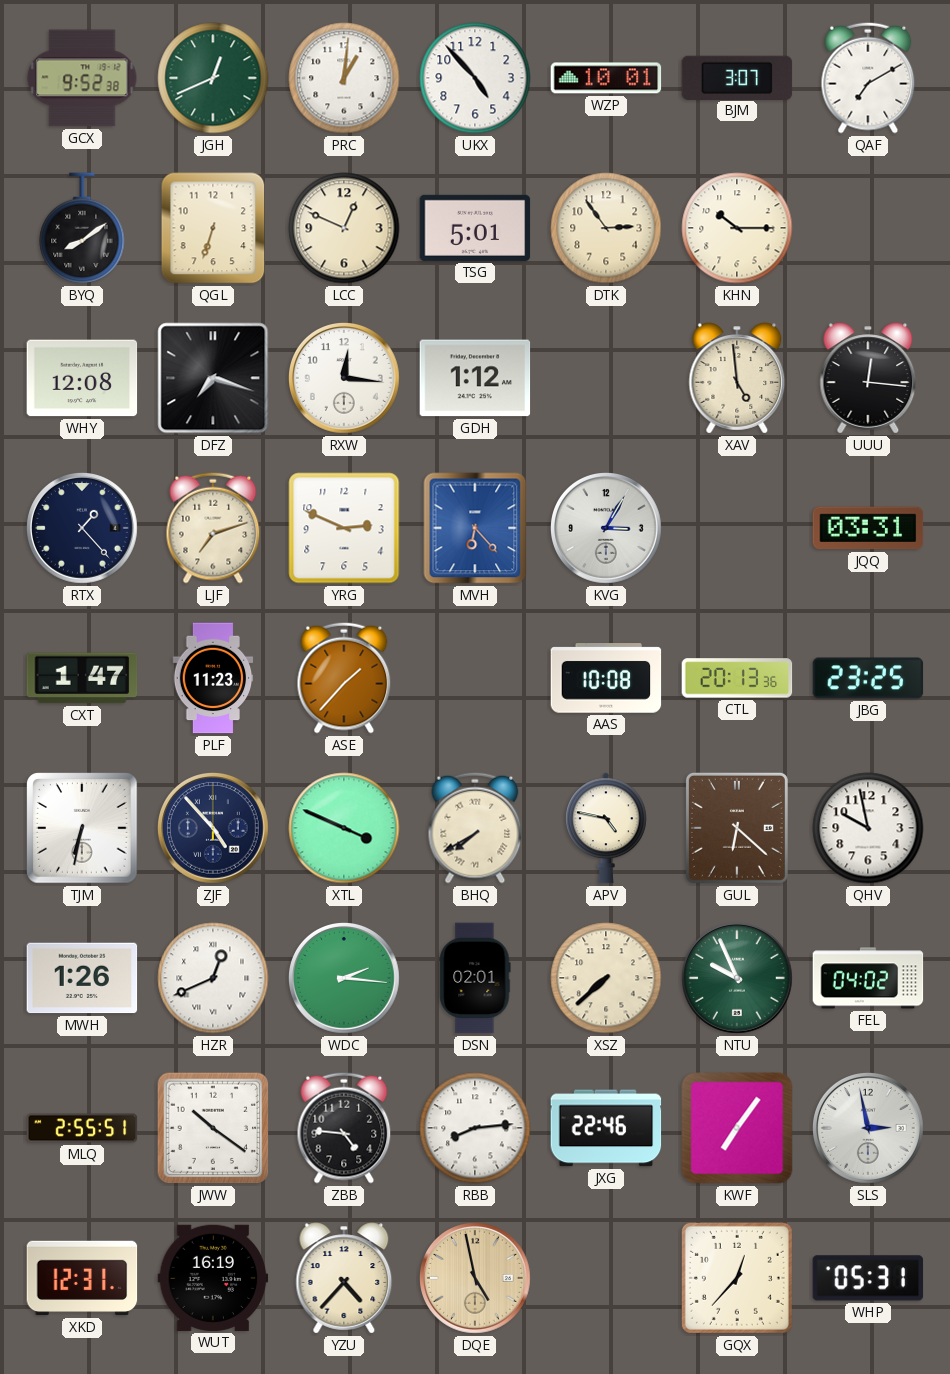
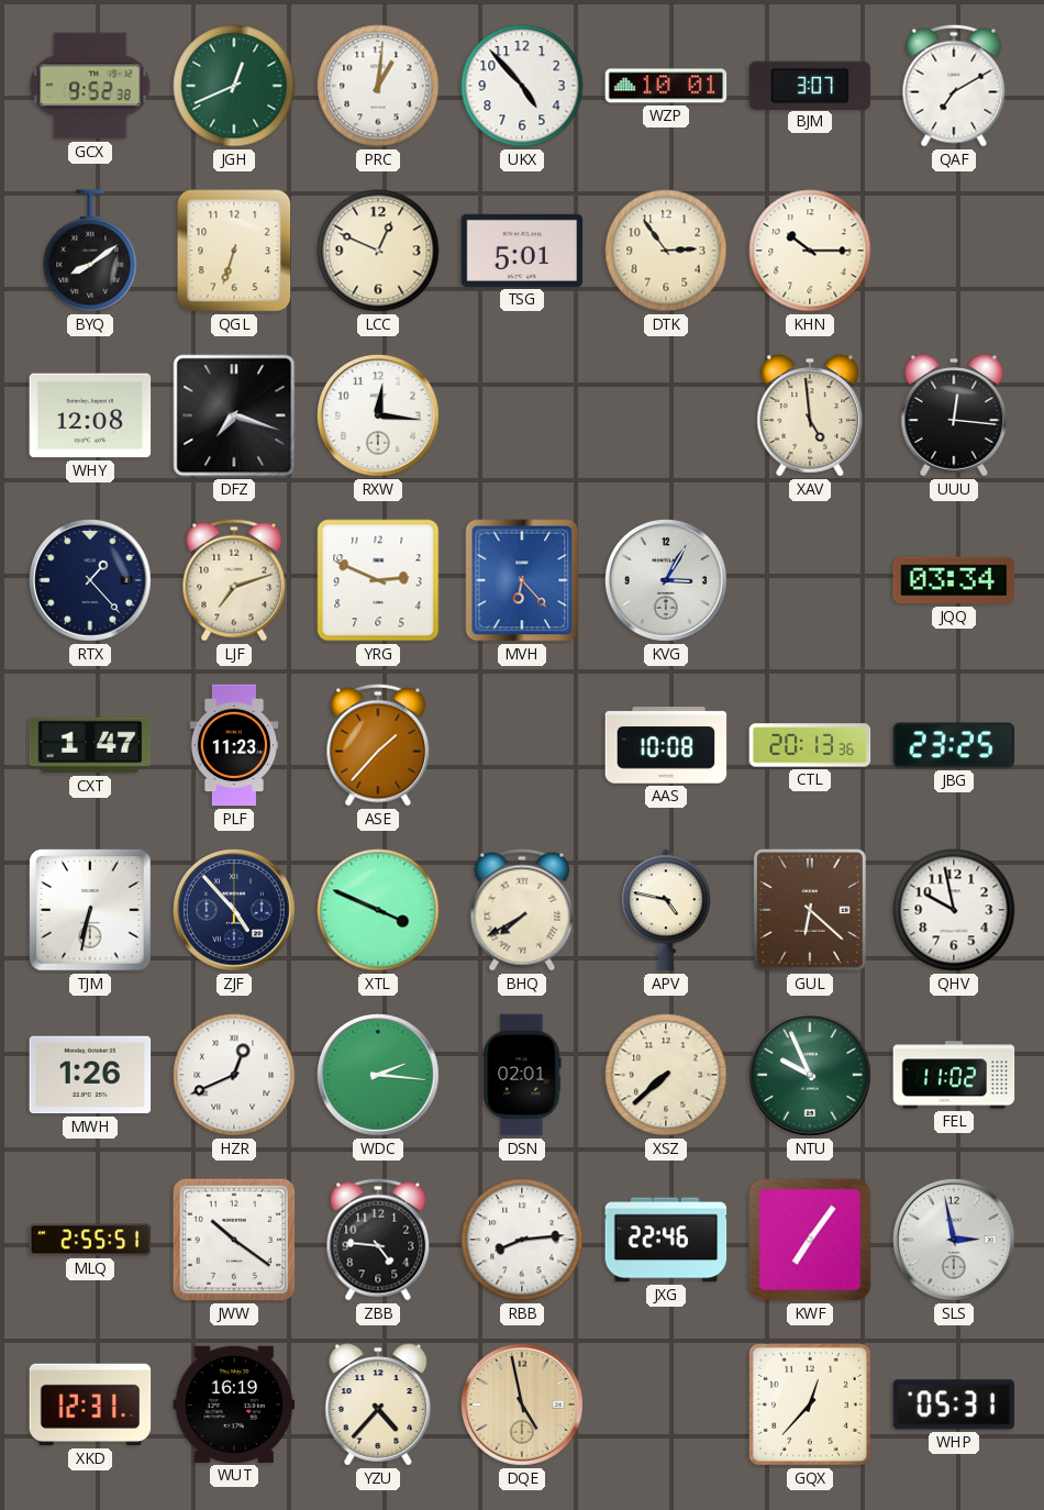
GDH: 1:12 -> none
JQQ: 03:31 -> 03:34
FEL: 04:02 -> 11:02
